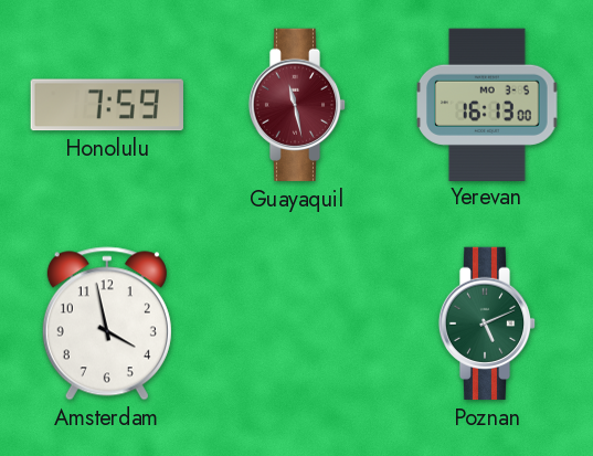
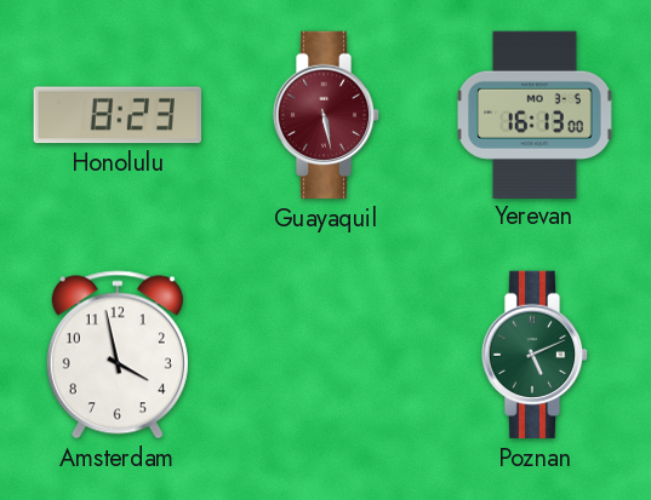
Honolulu: 7:59 -> 8:23
Guayaquil: 11:28 -> 5:28
